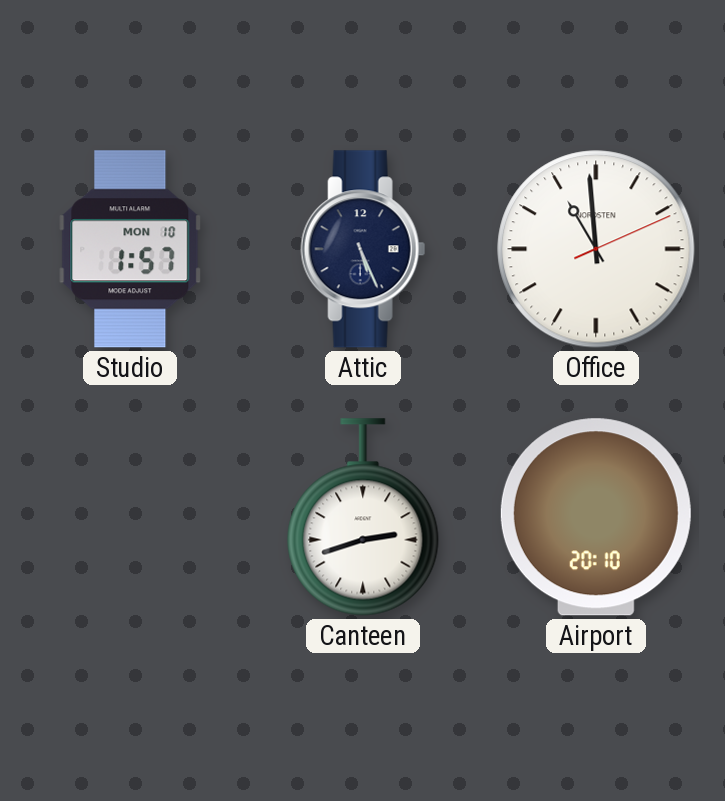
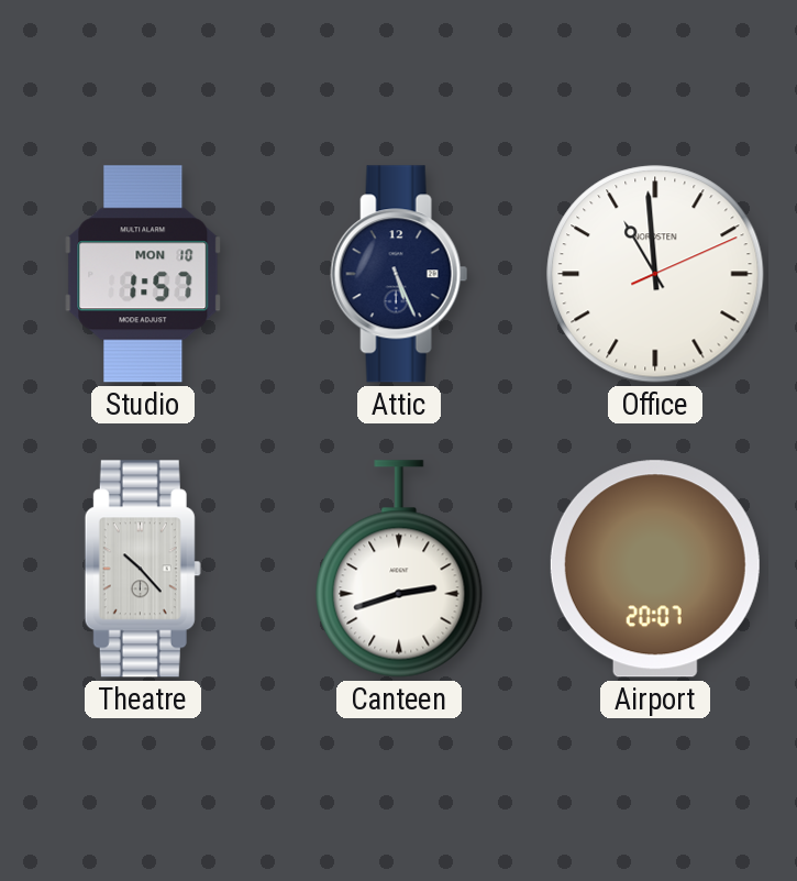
Theatre: none -> 10:23
Airport: 20:10 -> 20:07
